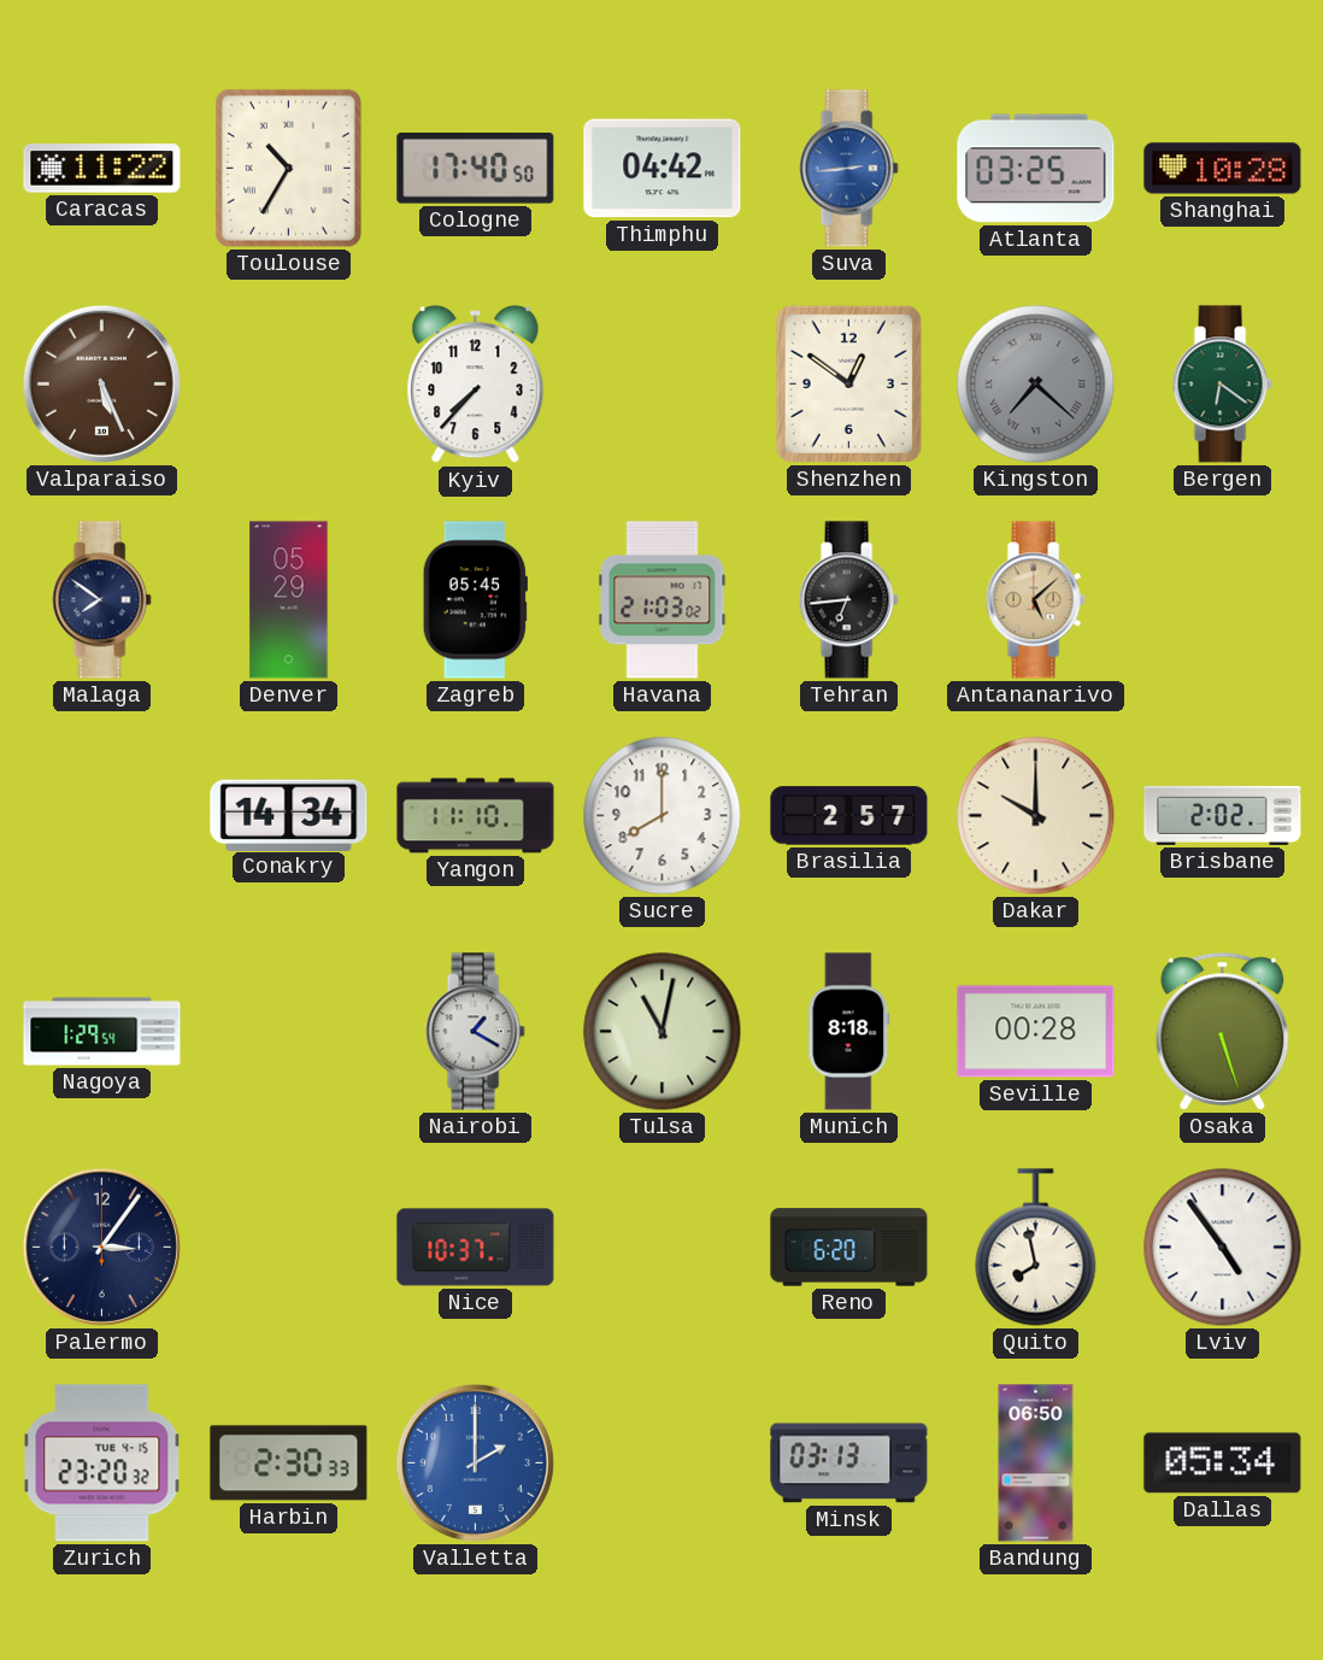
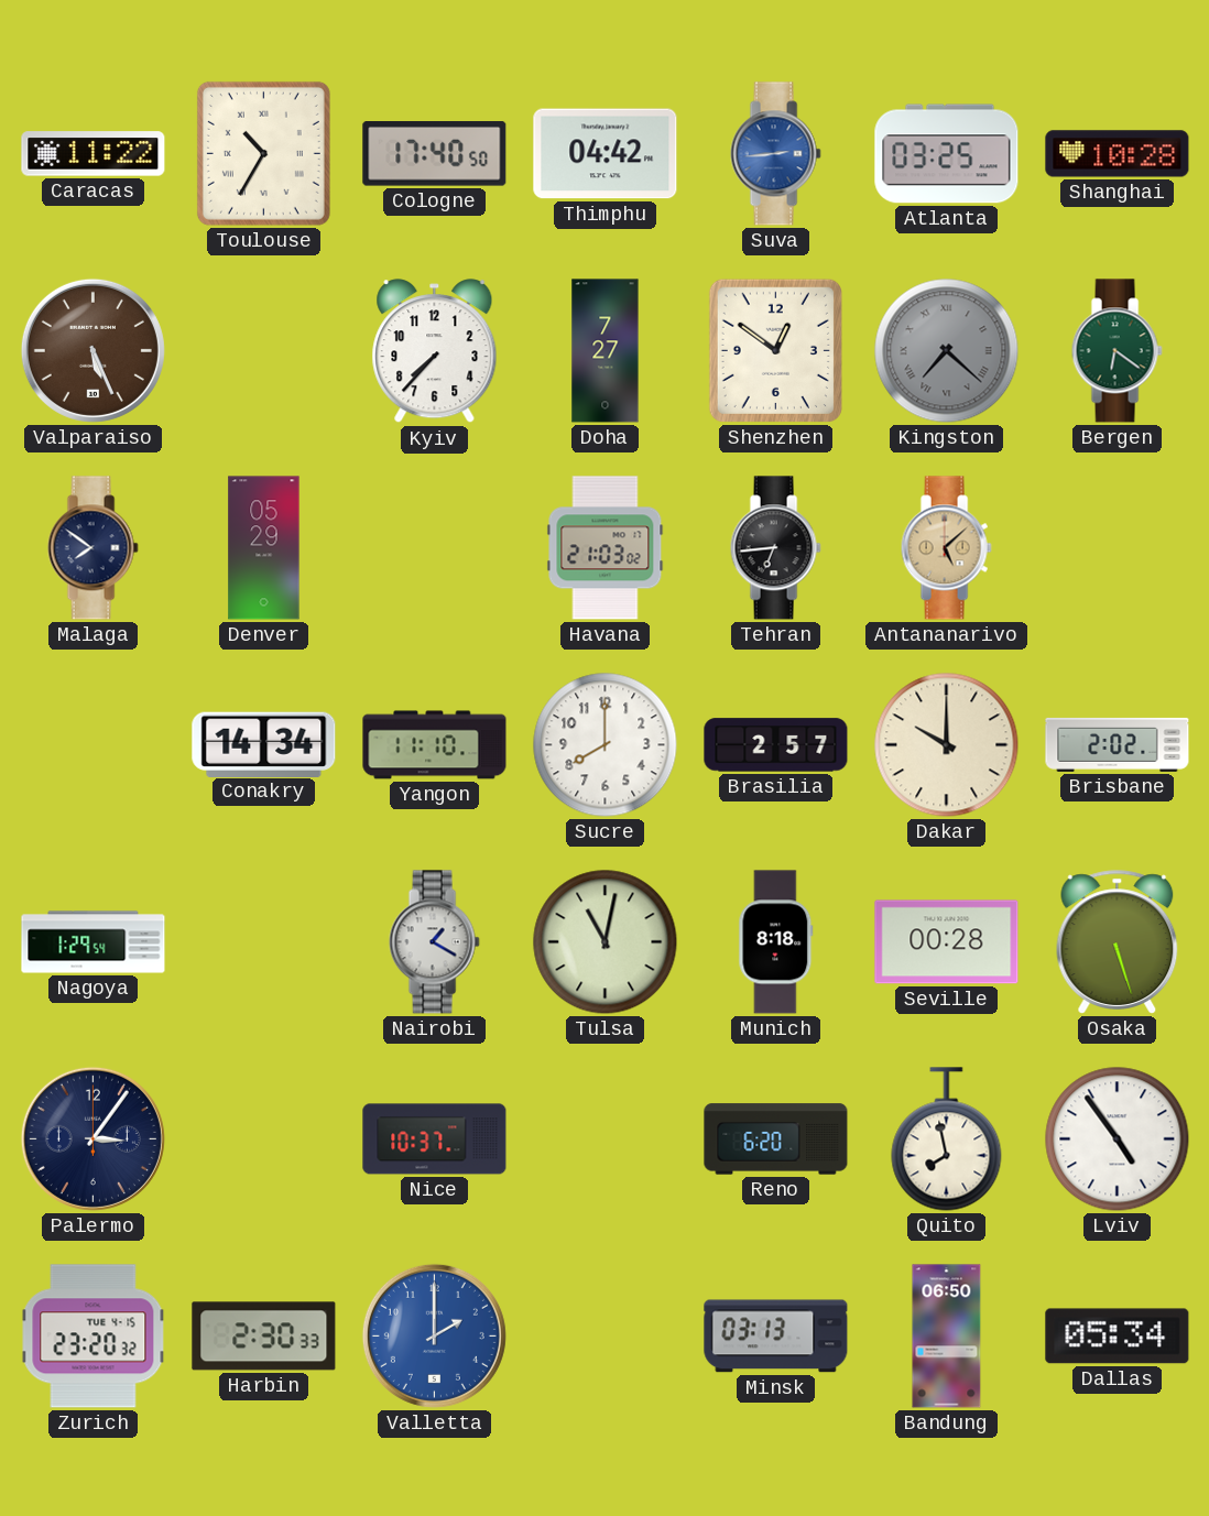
Doha: none -> 7:27
Zagreb: 05:45 -> none
